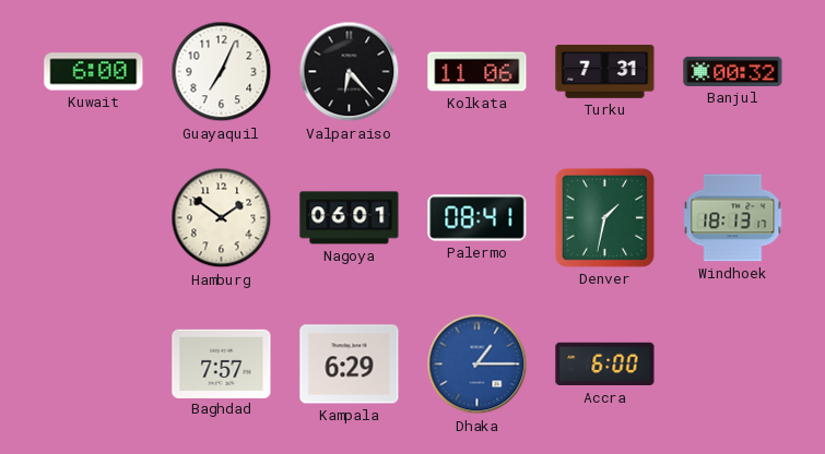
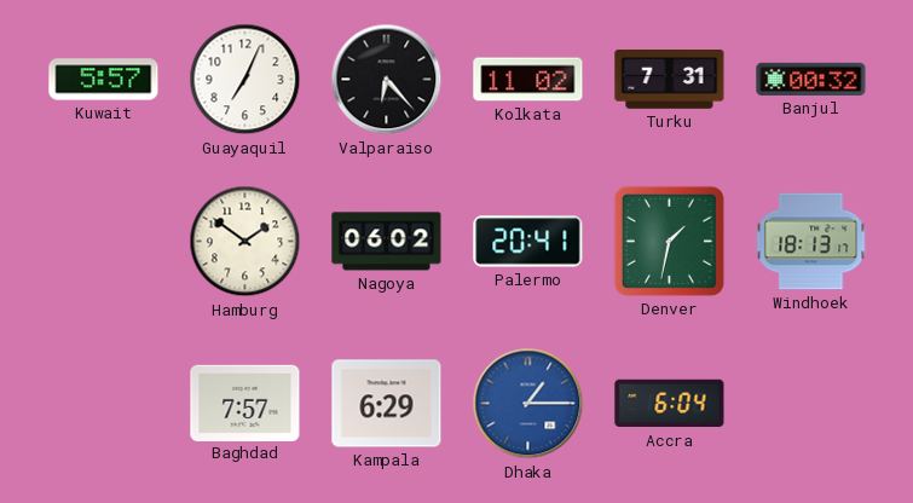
Kuwait: 6:00 -> 5:57
Kolkata: 11:06 -> 11:02
Nagoya: 06:01 -> 06:02
Palermo: 08:41 -> 20:41
Accra: 6:00 -> 6:04
